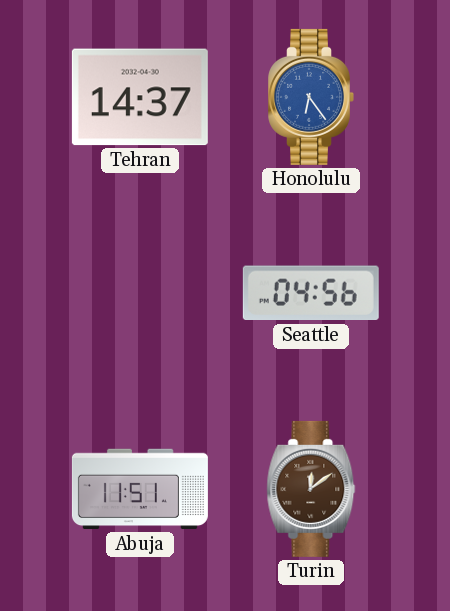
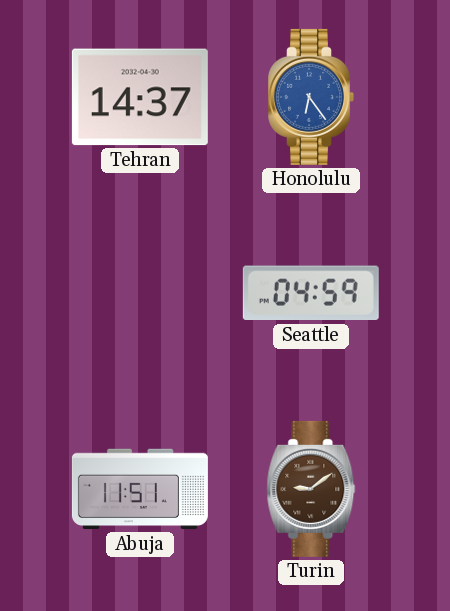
Seattle: 04:56 -> 04:59
Turin: 12:09 -> 9:09
